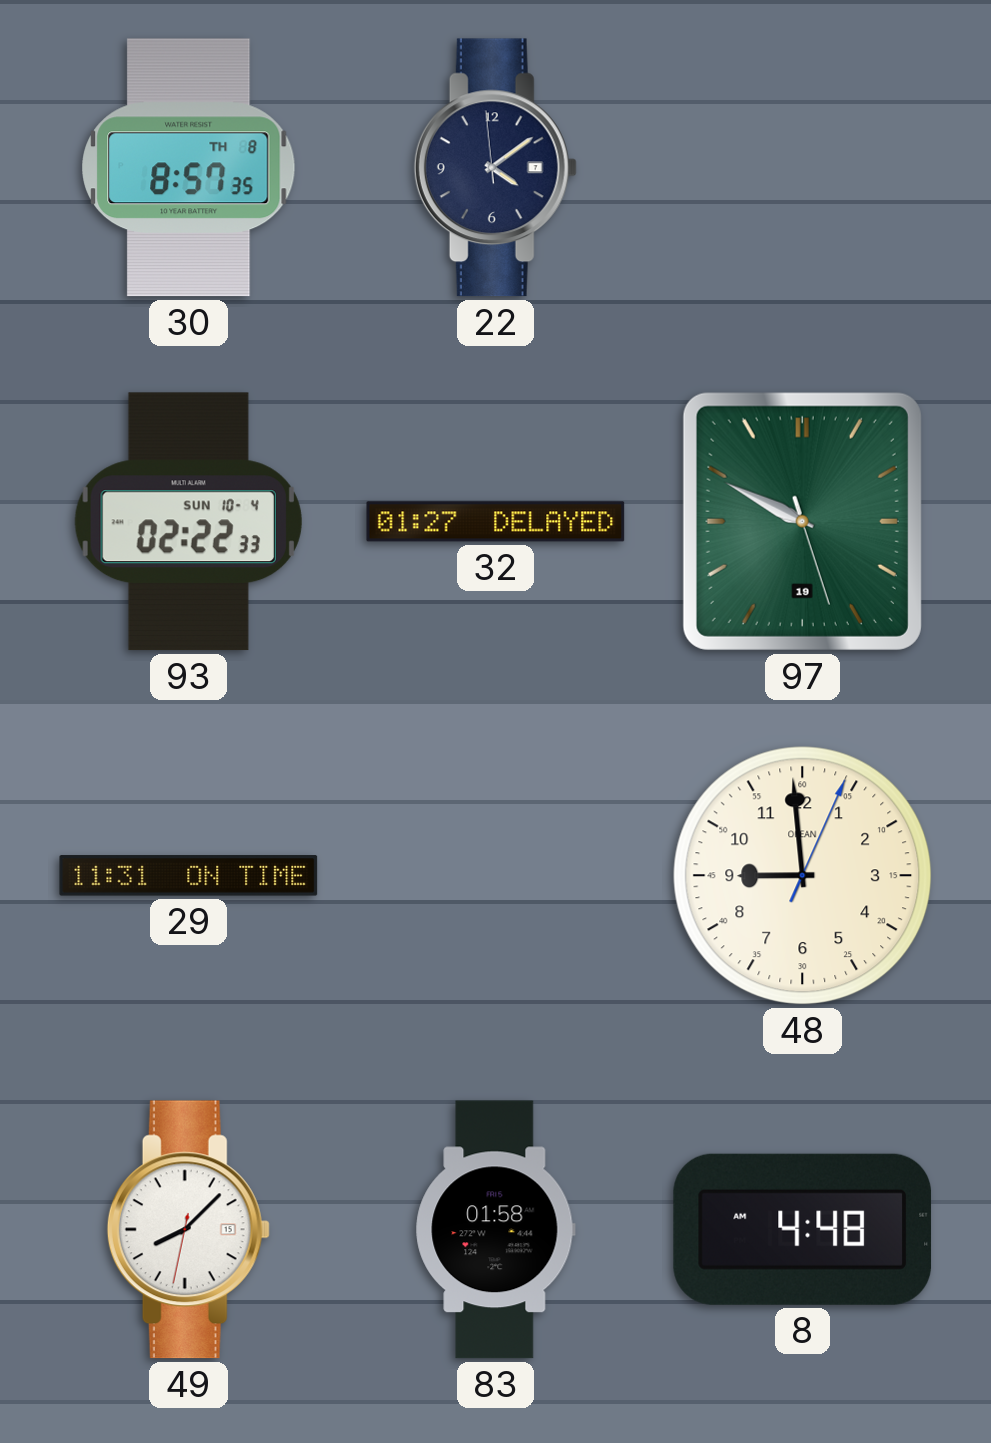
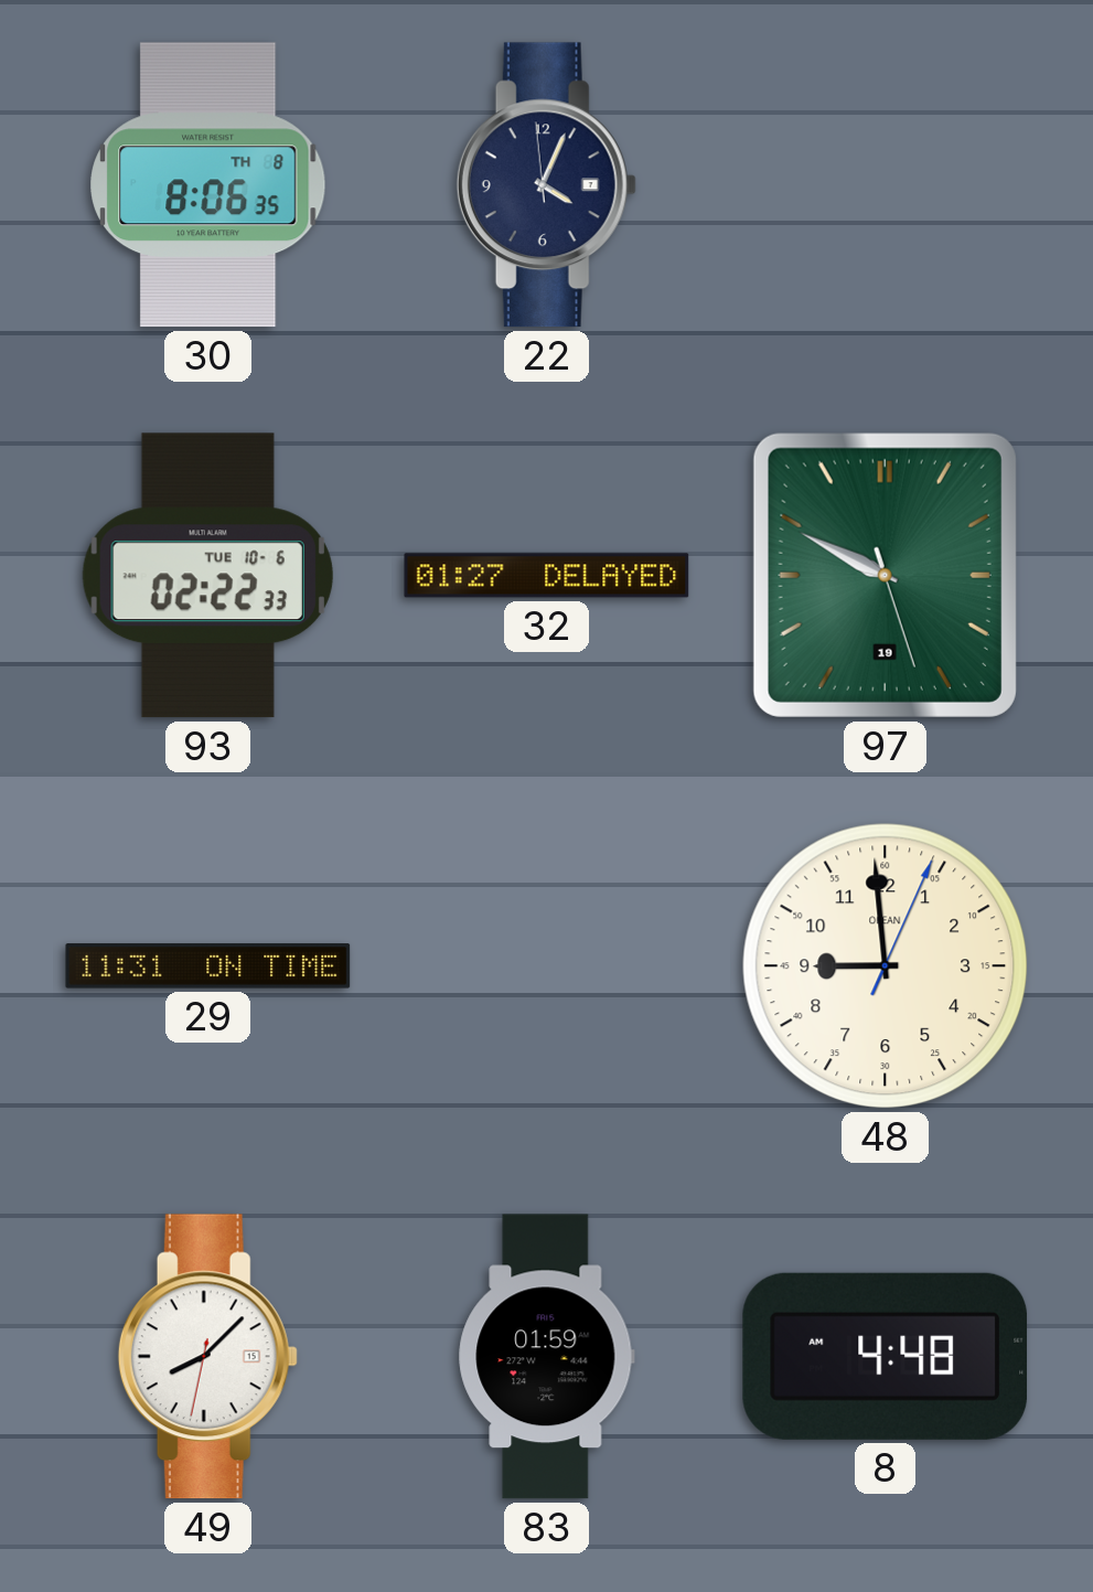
30: 8:57 -> 8:06
22: 4:08 -> 4:03
93 date: SUN 10-4 -> TUE 10-6
83: 01:58 -> 01:59
